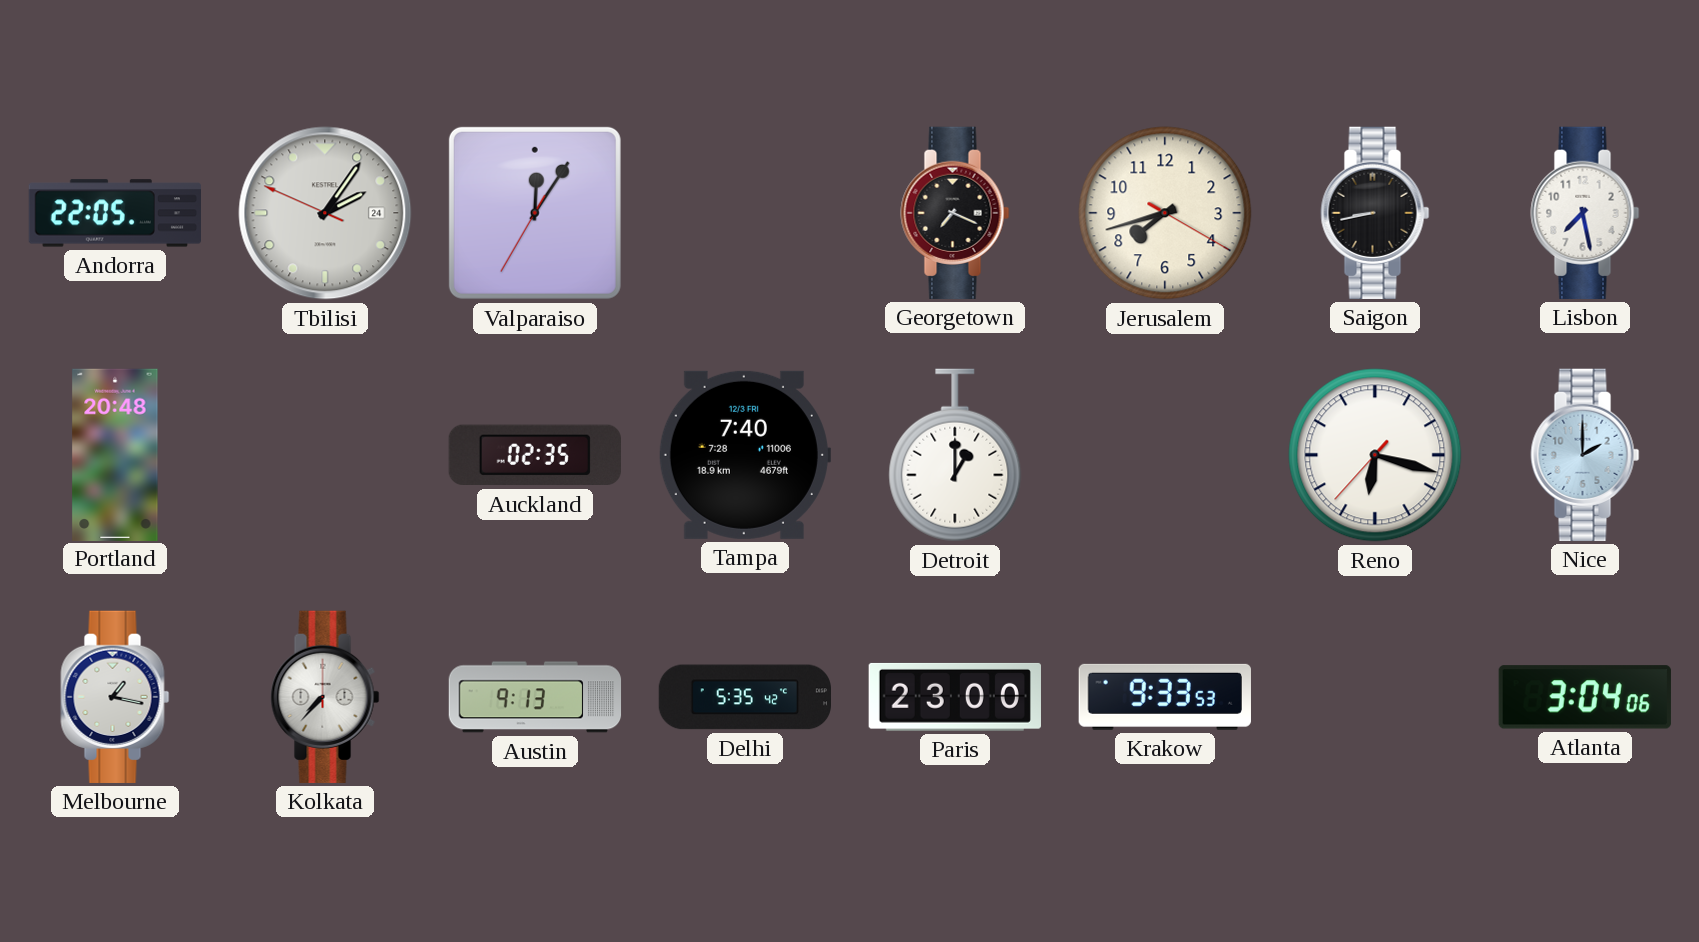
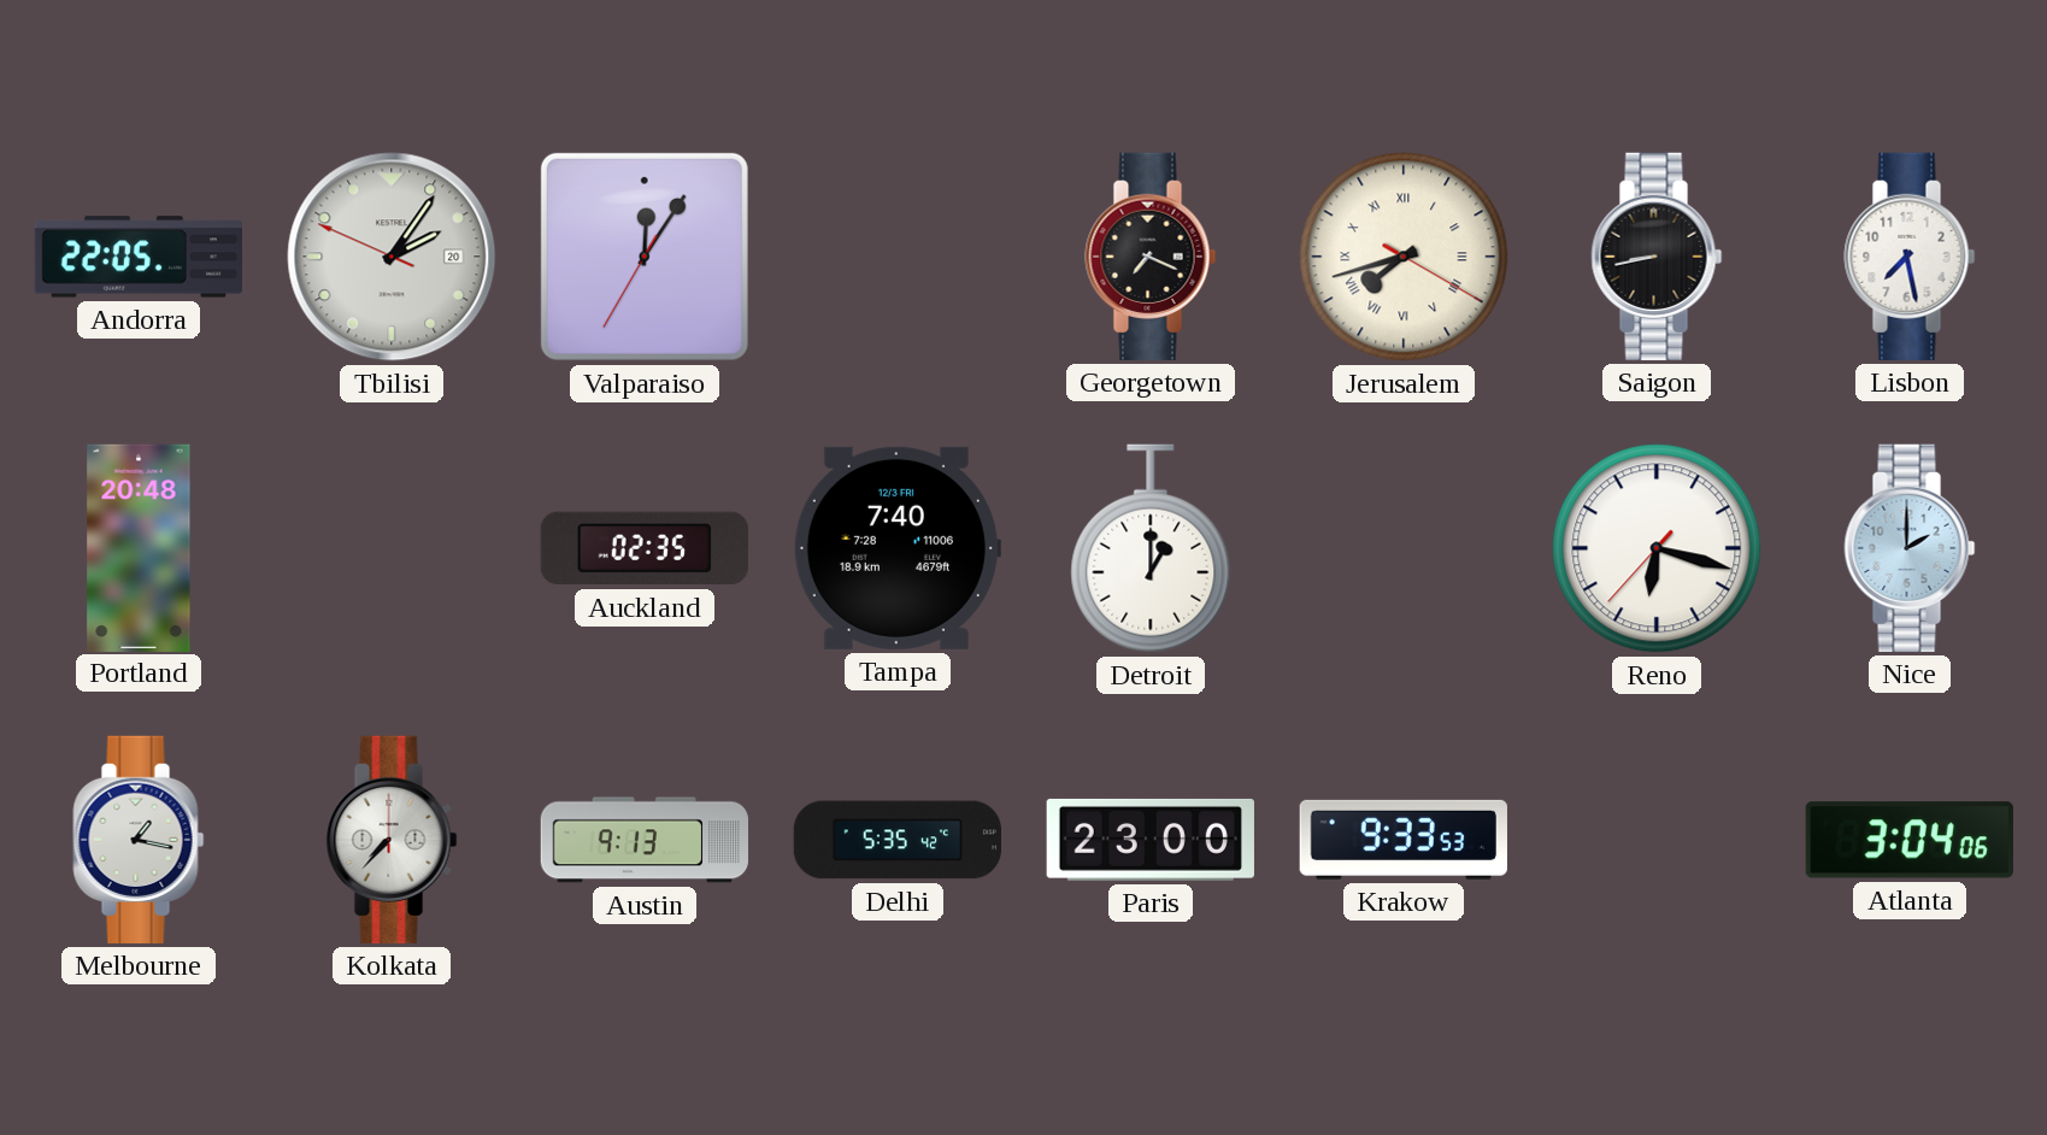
Tbilisi date: 24 -> 20
Jerusalem numerals: Arabic -> Roman
